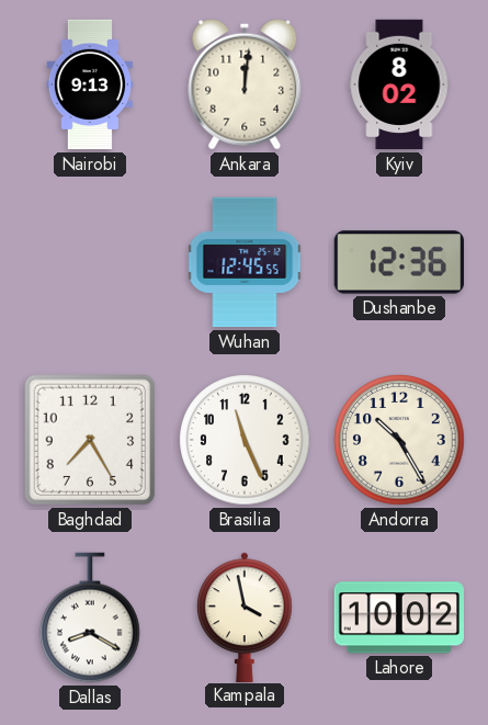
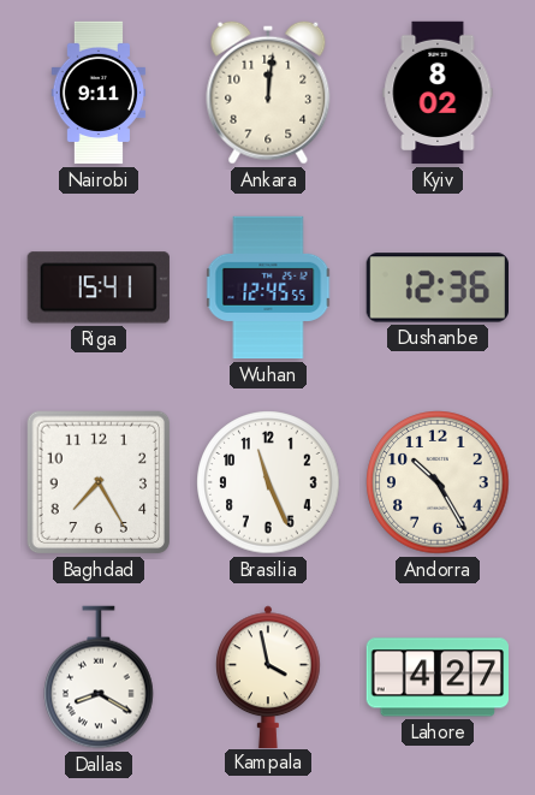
Nairobi: 9:13 -> 9:11
Riga: none -> 15:41
Lahore: 10:02 -> 4:27
